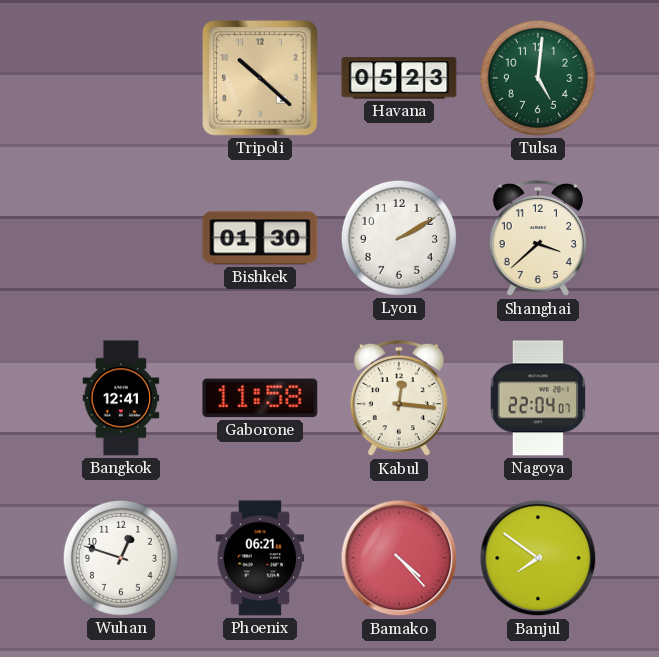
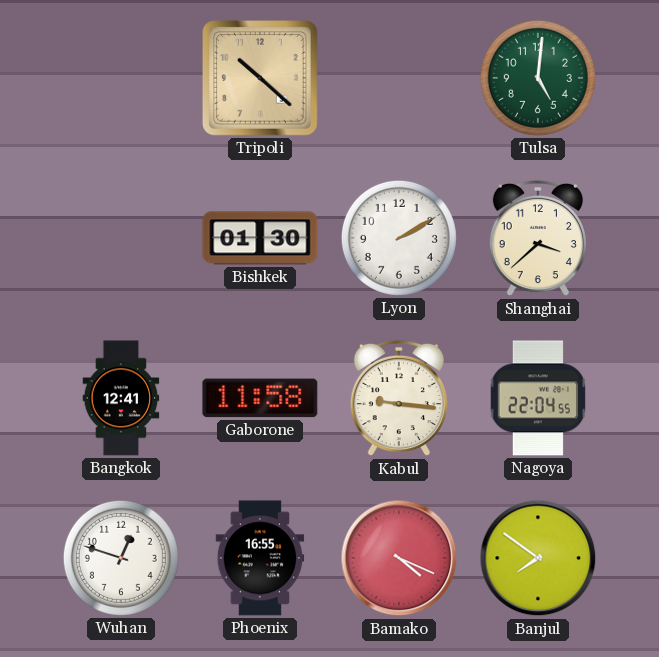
Havana: 05:23 -> none
Kabul: 12:16 -> 9:16
Nagoya: 22:04:07 -> 22:04:55
Phoenix: 06:21 -> 16:55
Bamako: 4:23 -> 4:19
